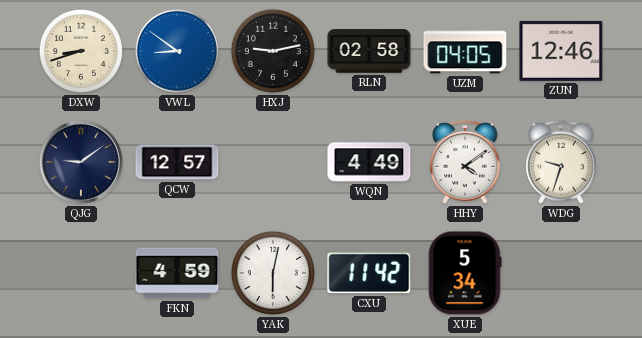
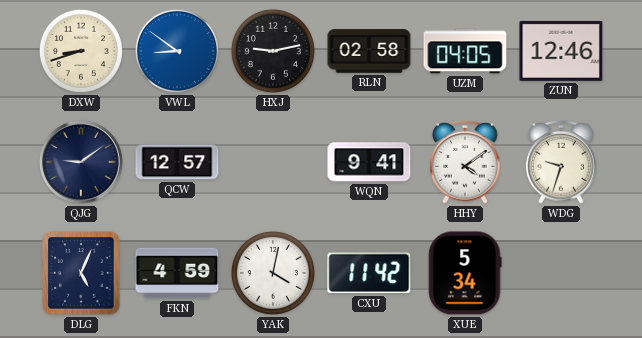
WQN: 4:49 -> 9:41
DLG: none -> 5:04
YAK: 6:02 -> 4:02
